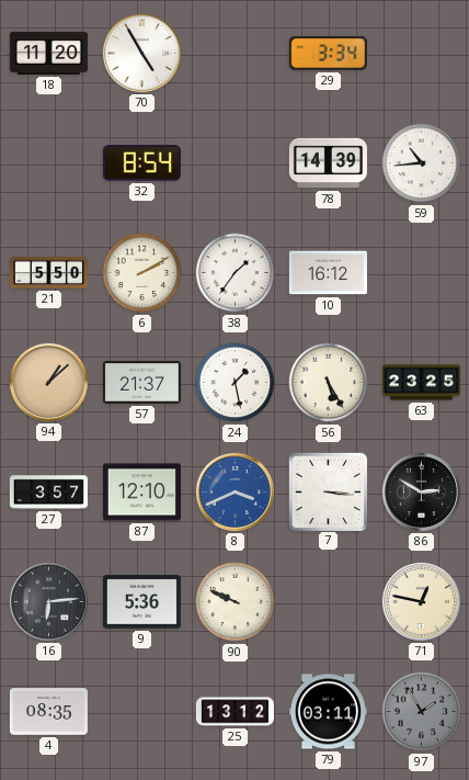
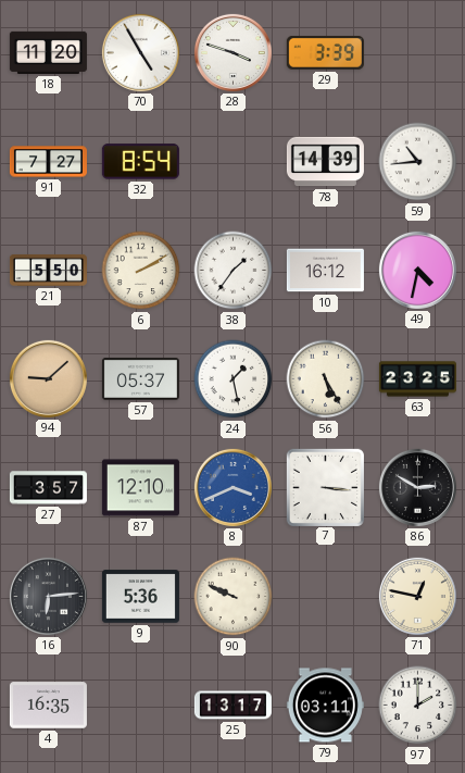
28: none -> 3:48
29: 3:34 -> 3:39
91: none -> 7:27
49: none -> 4:32
94: 1:08 -> 9:08
57: 21:37 -> 05:37
4: 08:35 -> 16:35
25: 13:12 -> 13:17
97: 1:55 -> 2:00
97 dial: grey -> white
